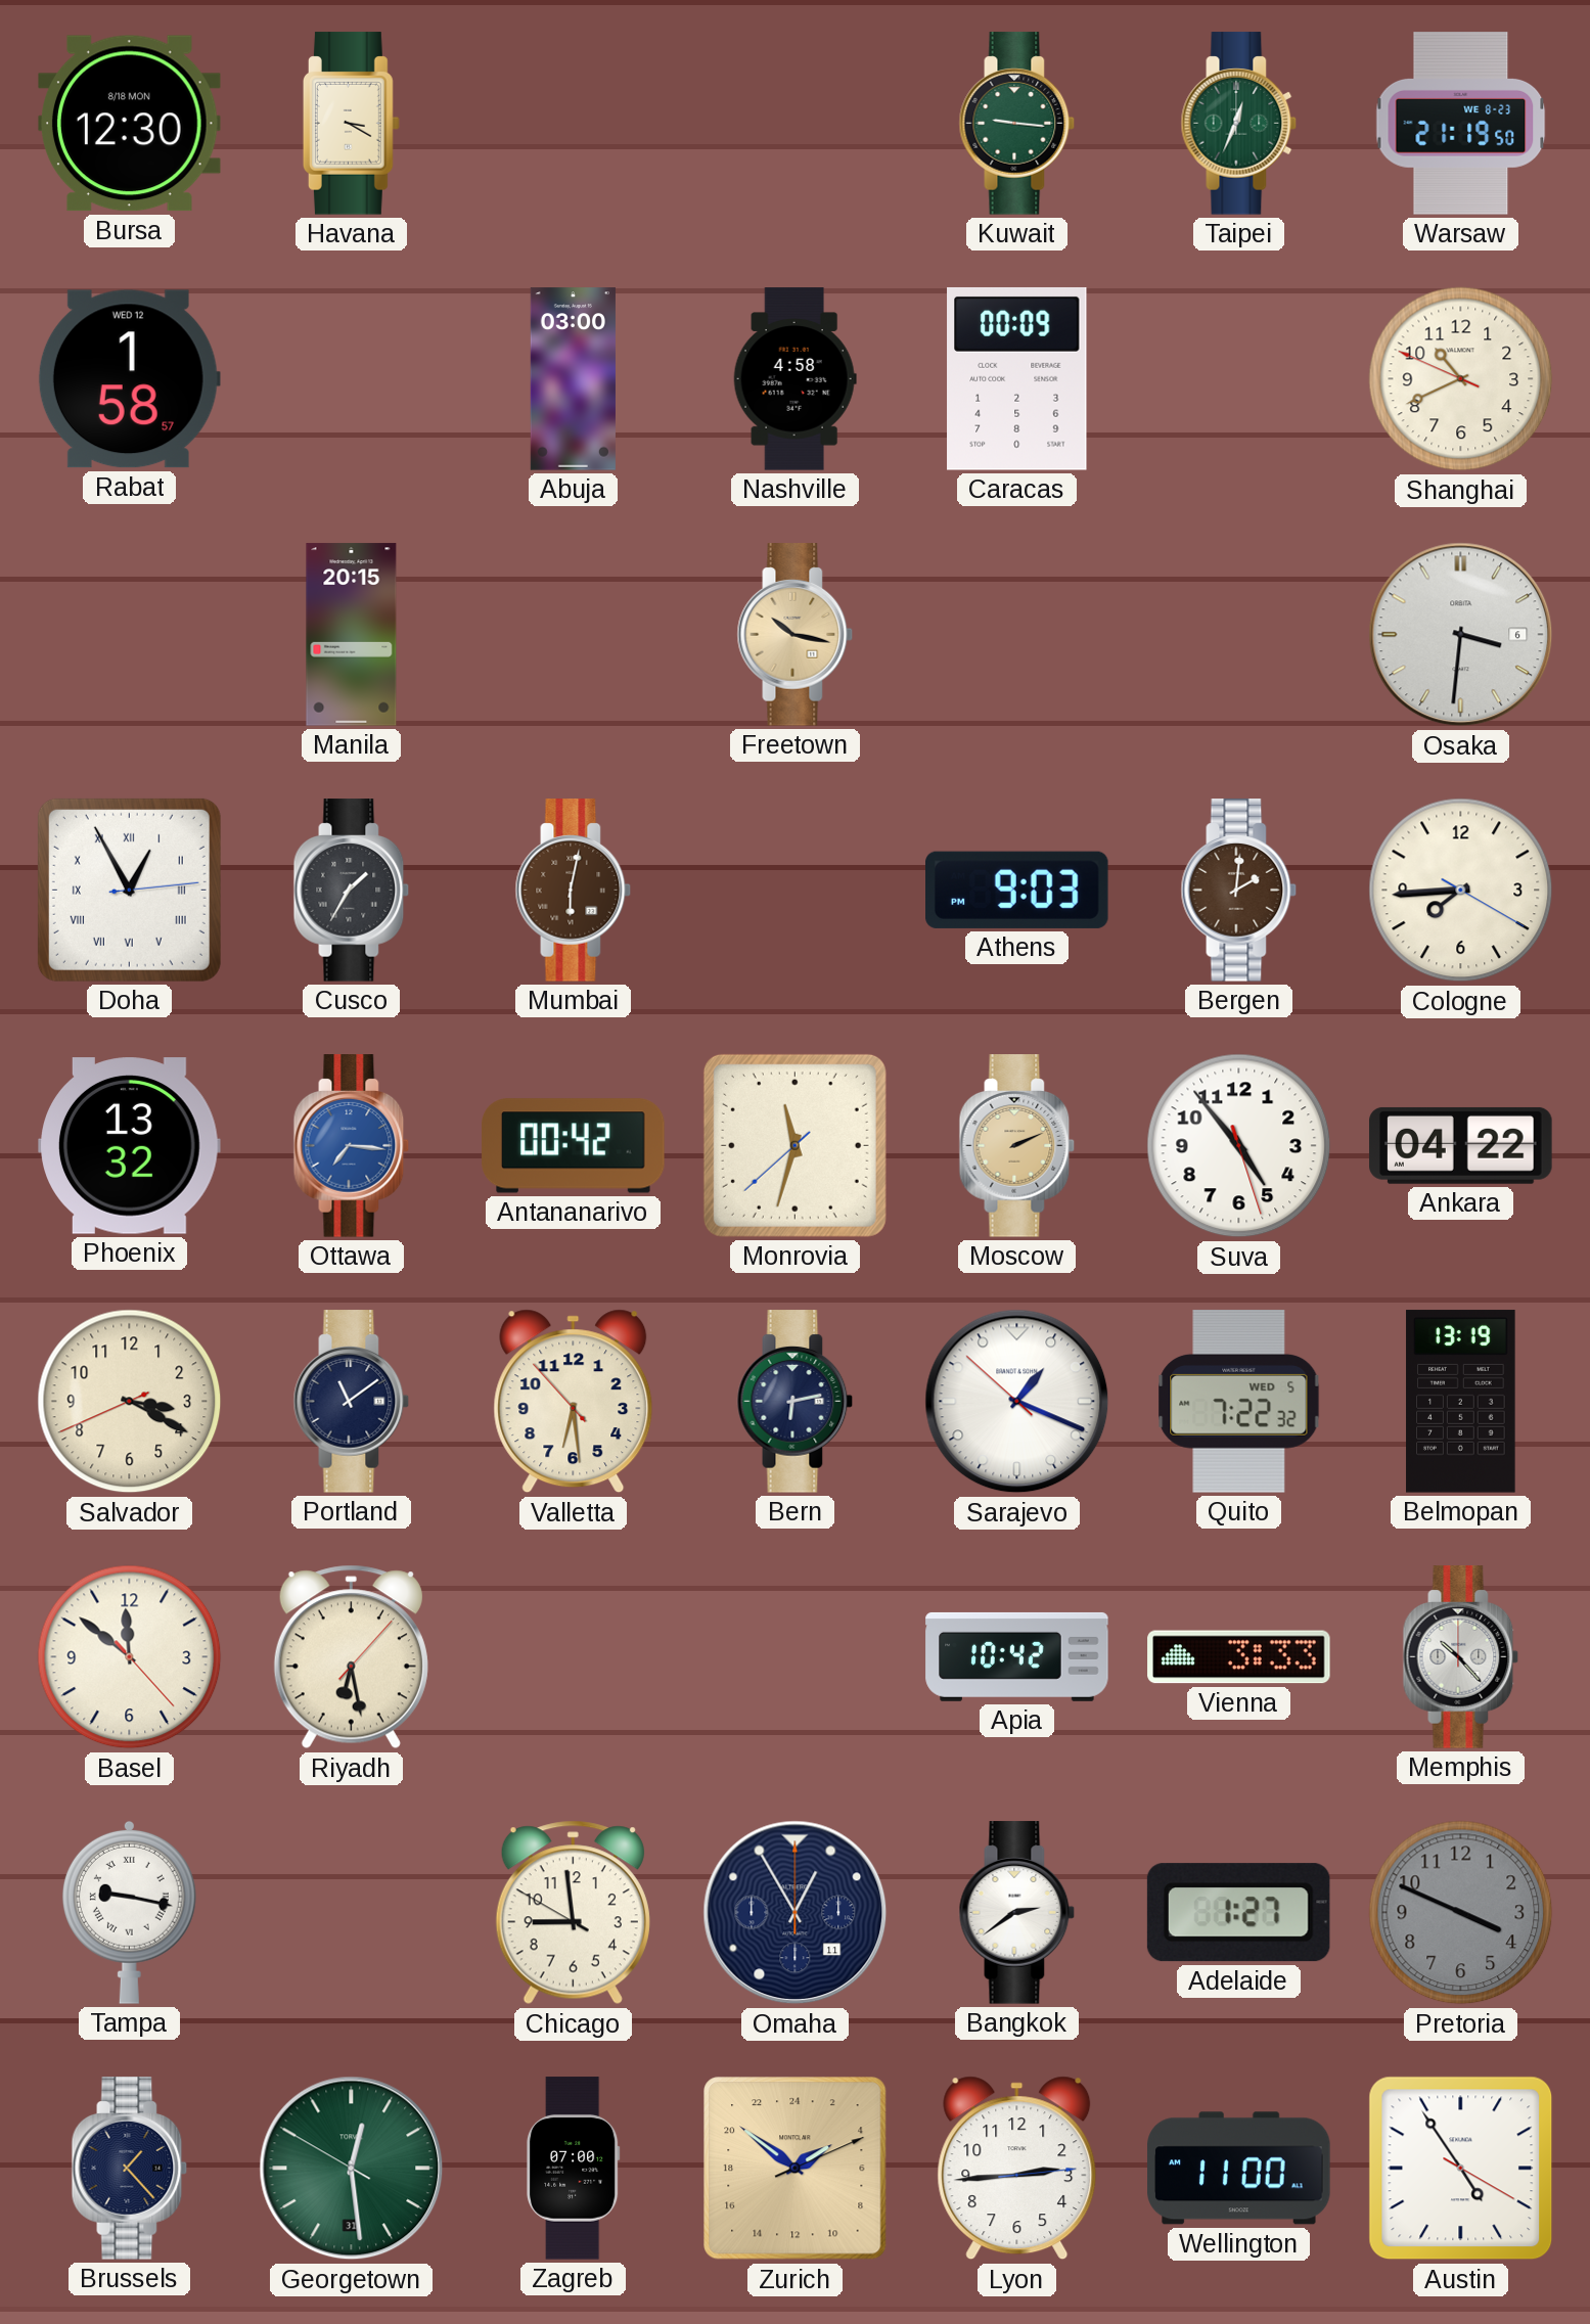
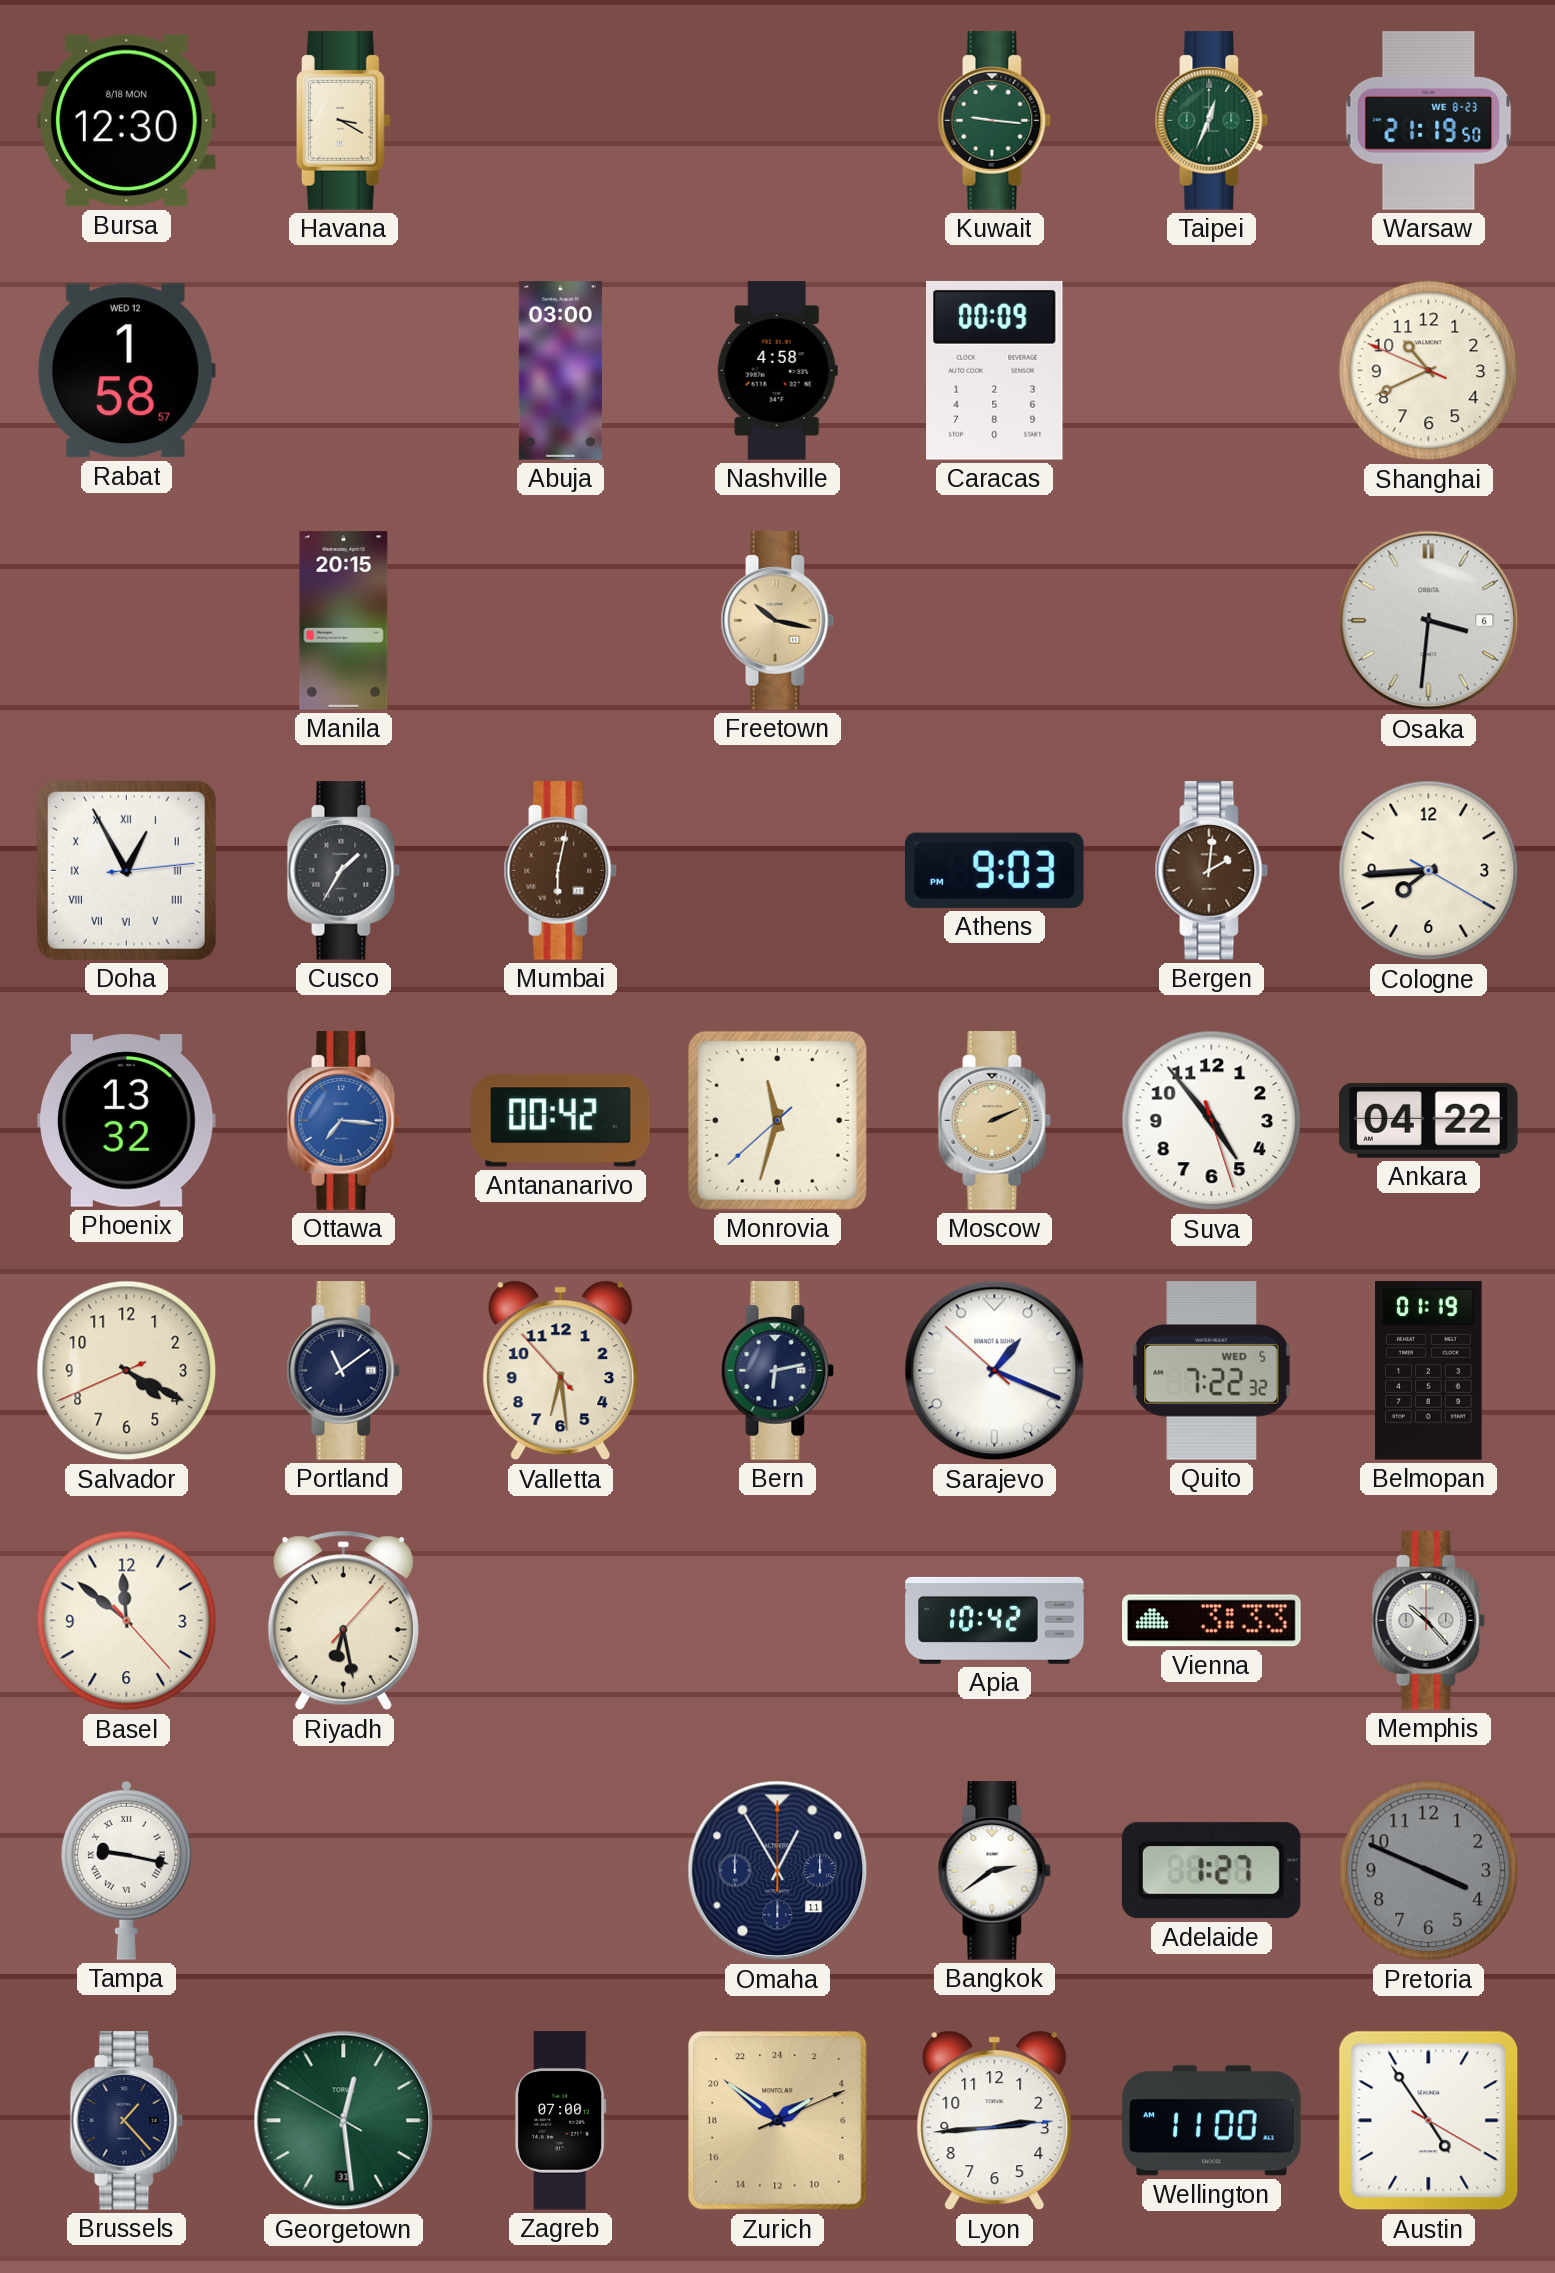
Salvador: 3:19 -> 4:19
Belmopan: 13:19 -> 01:19
Chicago: 8:58 -> none
